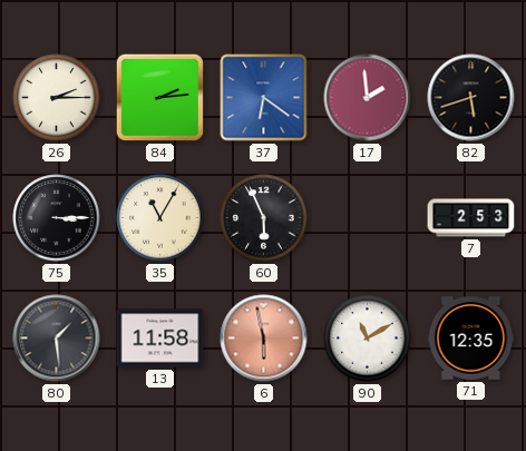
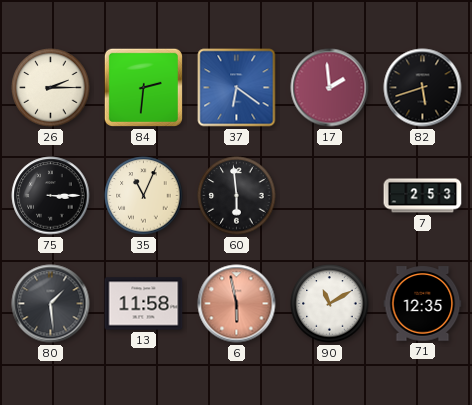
84: 2:14 -> 2:31
35: 11:05 -> 11:04
60: 5:56 -> 5:59
